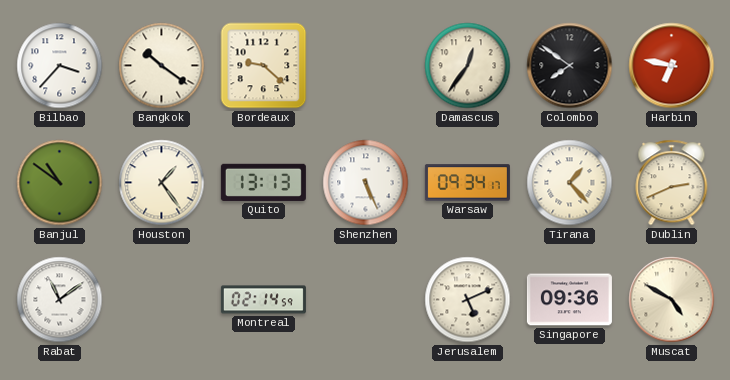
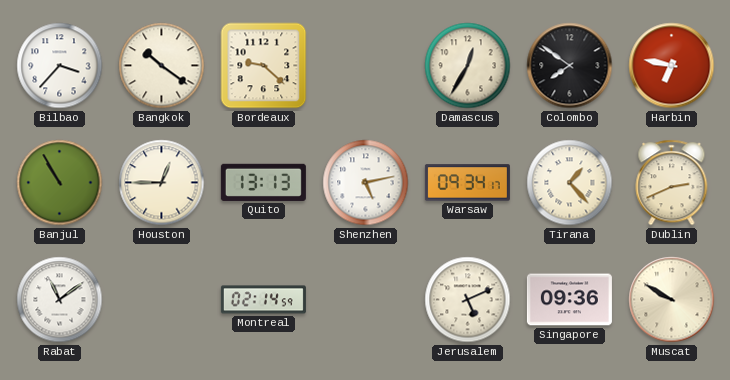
Damascus: 12:36 -> 12:35
Banjul: 10:51 -> 10:55
Houston: 1:24 -> 12:45
Shenzhen: 5:26 -> 5:13
Muscat: 4:50 -> 9:50
